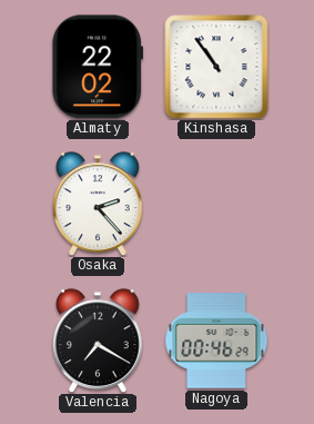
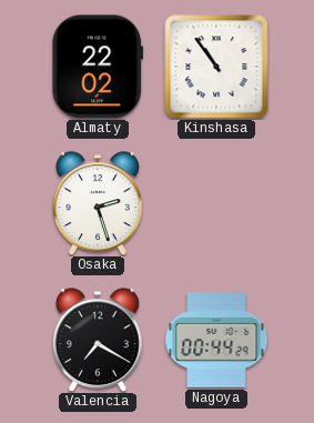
Osaka: 2:23 -> 2:27
Nagoya: 00:46 -> 00:44
